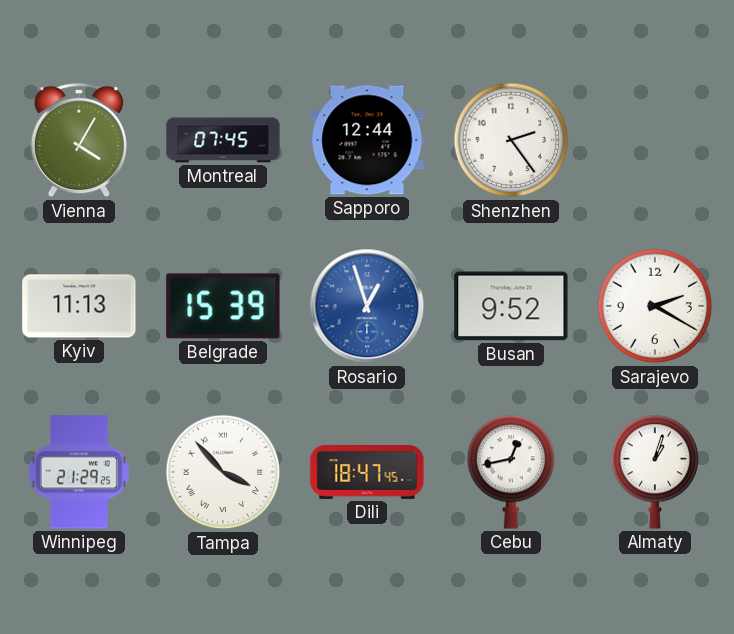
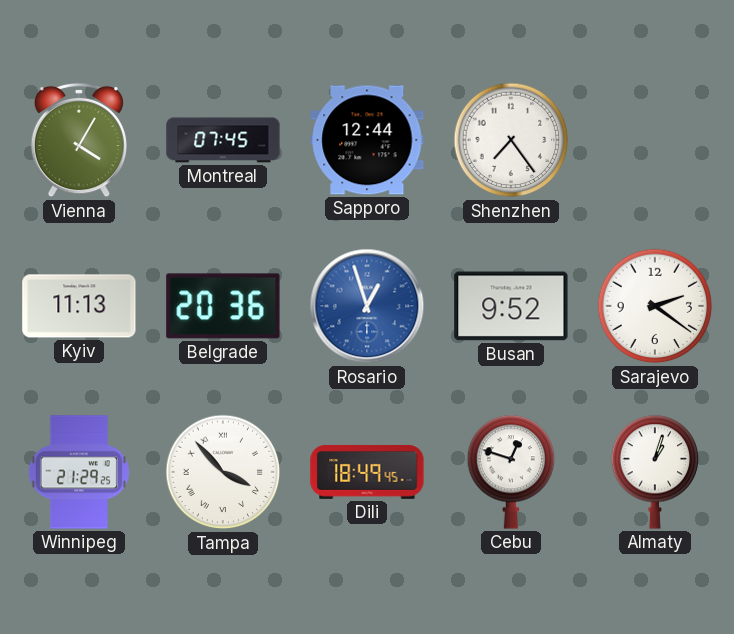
Shenzhen: 2:24 -> 7:24
Belgrade: 15:39 -> 20:36
Sarajevo: 2:20 -> 2:21
Dili: 18:47 -> 18:49
Cebu: 12:43 -> 12:48
